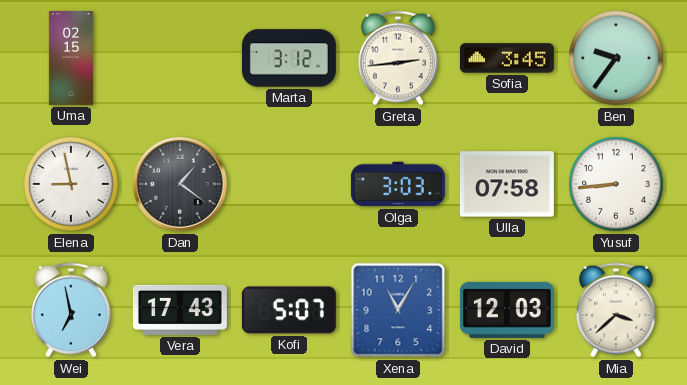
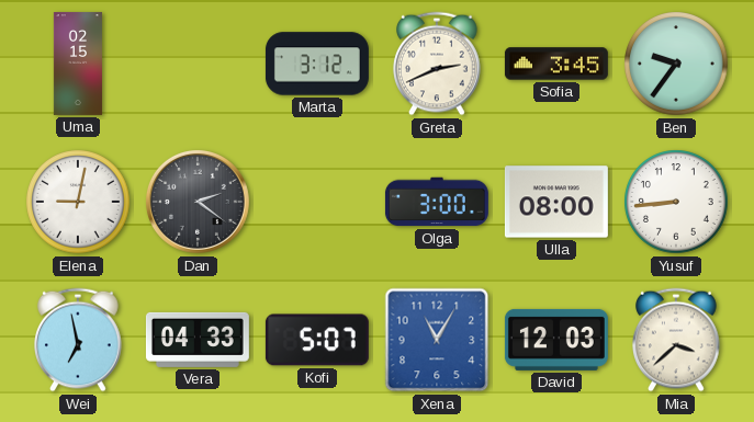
Greta: 2:44 -> 2:41
Elena: 8:58 -> 9:02
Dan: 1:21 -> 2:21
Olga: 3:03 -> 3:00
Ulla: 07:58 -> 08:00
Vera: 17:43 -> 04:33
